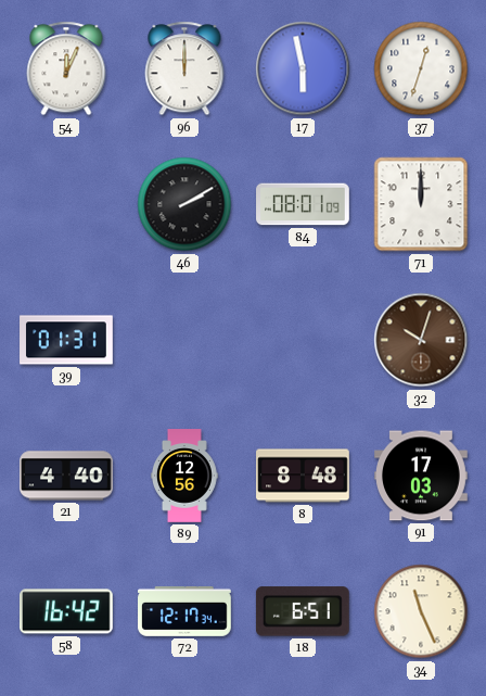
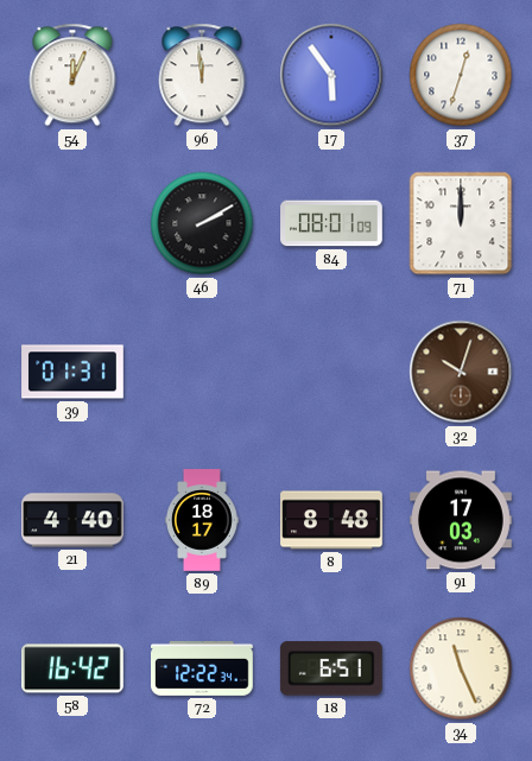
96: 12:00 -> 11:59
17: 5:58 -> 5:54
89: 12:56 -> 18:17
72: 12:17 -> 12:22
